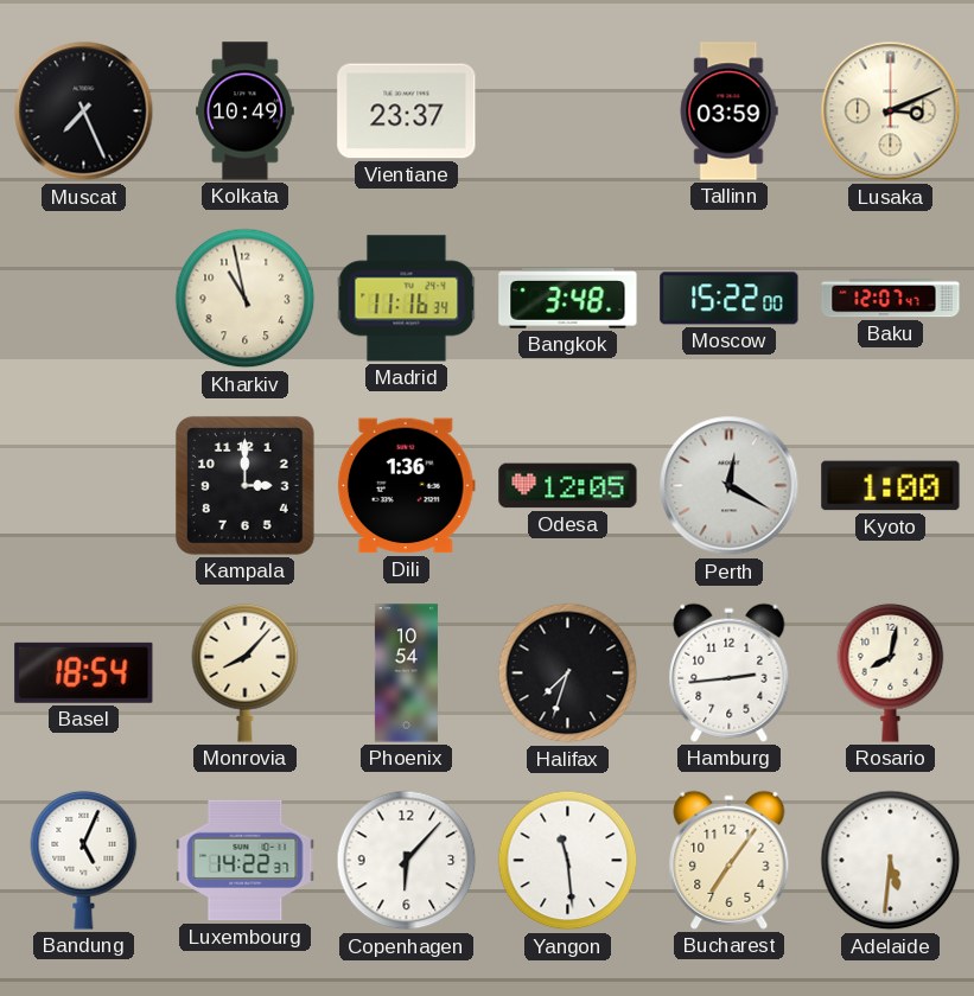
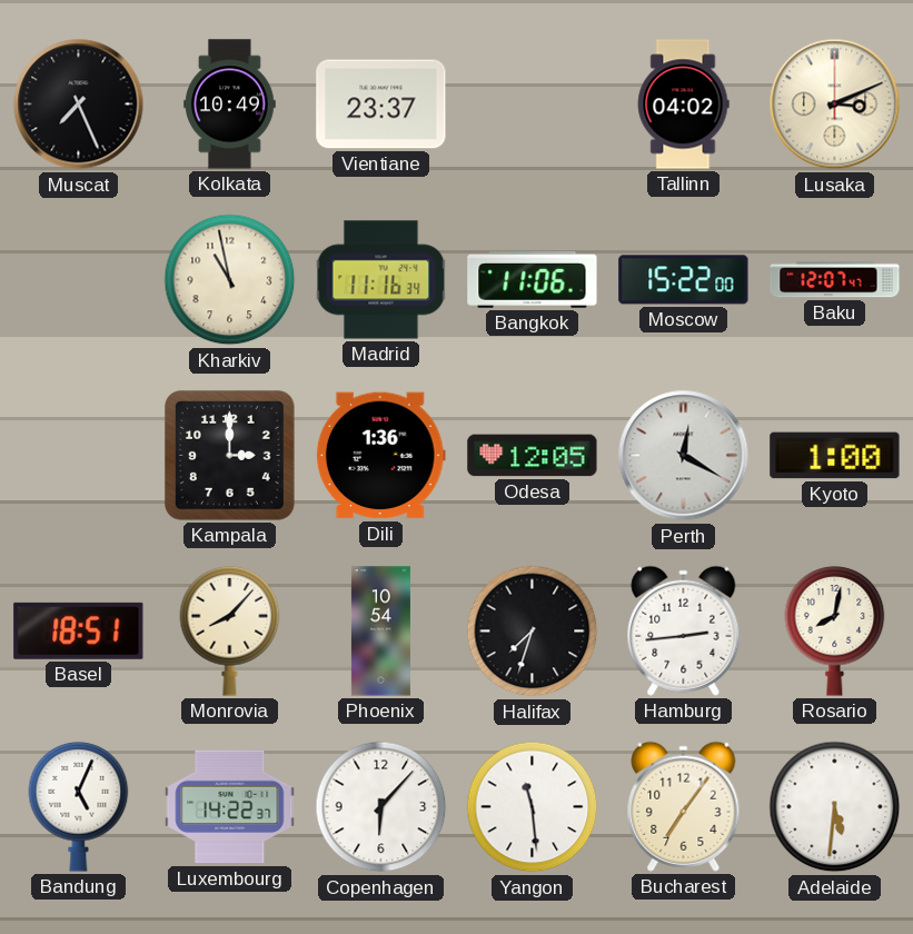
Tallinn: 03:59 -> 04:02
Bangkok: 3:48 -> 11:06
Basel: 18:54 -> 18:51
